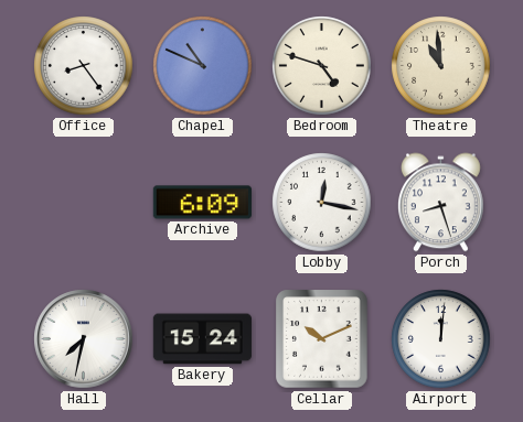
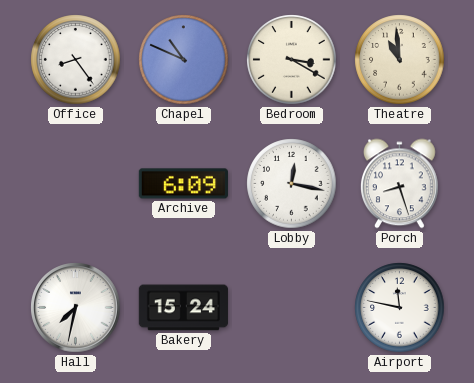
Bedroom: 4:48 -> 3:20
Cellar: 10:11 -> none
Airport: 12:01 -> 11:47
